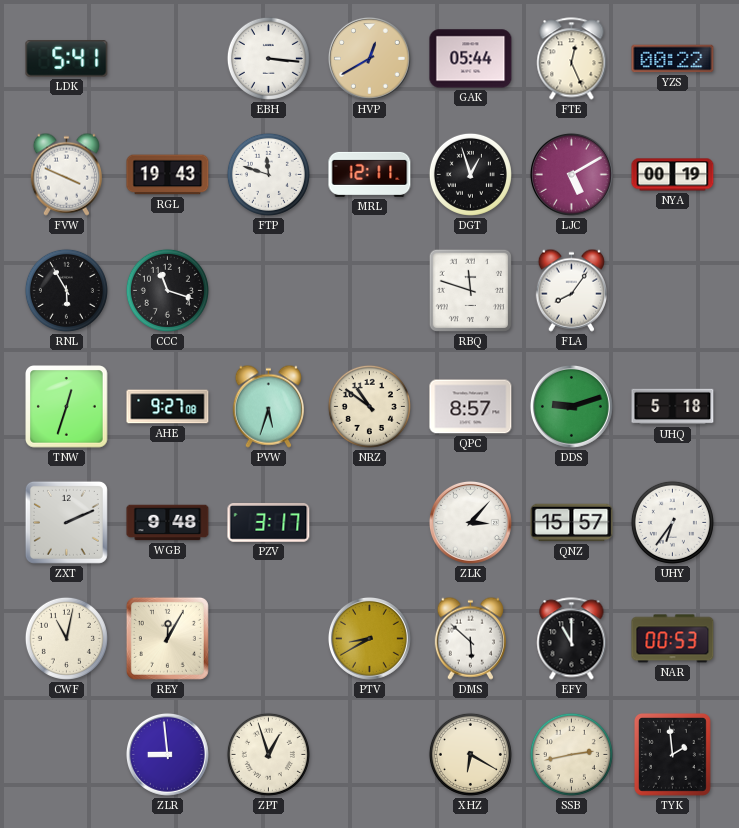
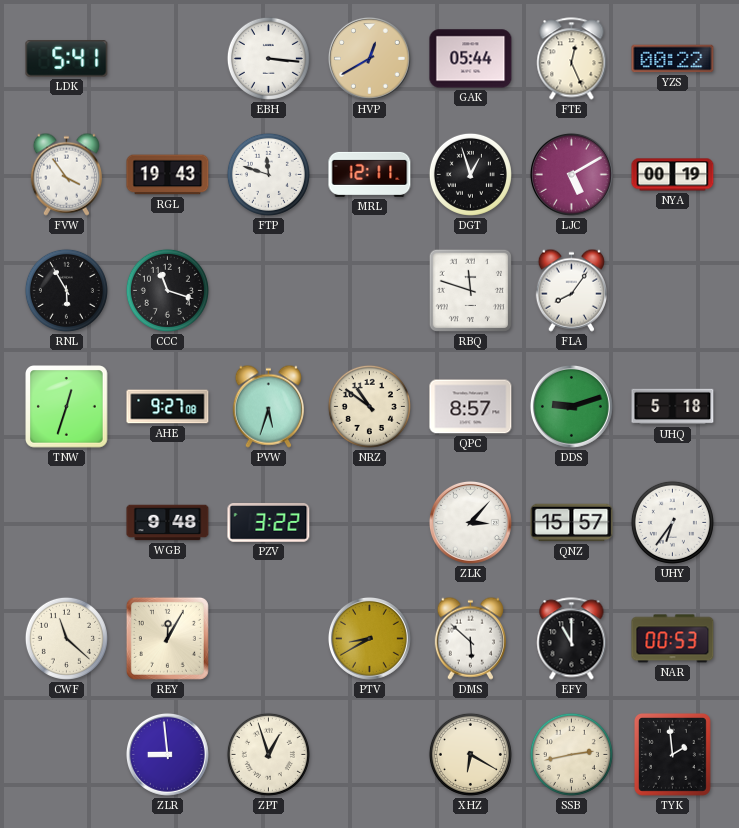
FVW: 3:49 -> 3:54
ZXT: 2:11 -> none
PZV: 3:17 -> 3:22
CWF: 11:02 -> 11:22
